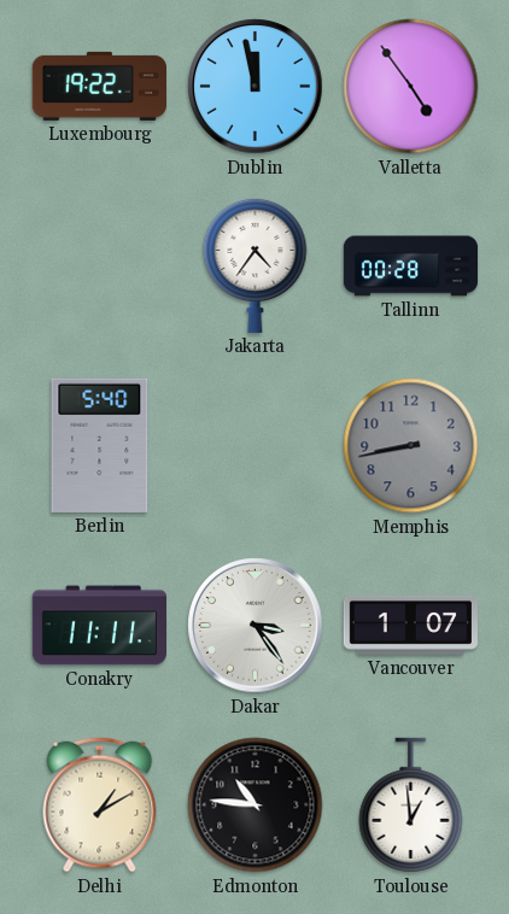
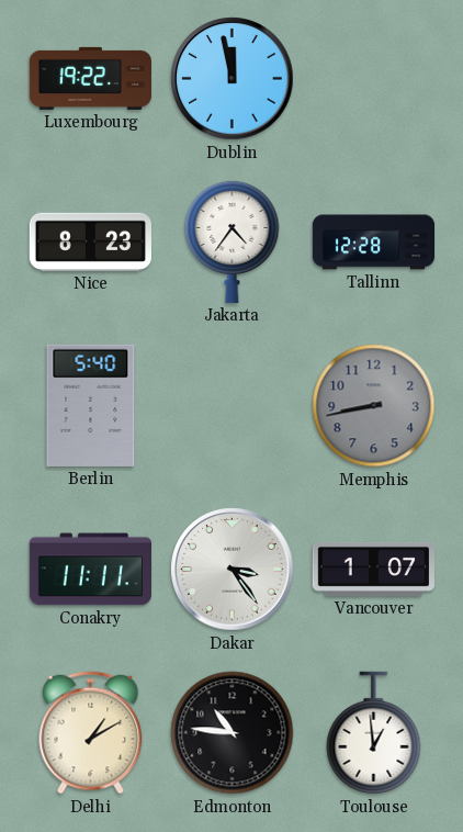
Valletta: 4:54 -> none
Nice: none -> 8:23
Tallinn: 00:28 -> 12:28
